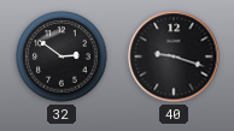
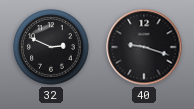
32: 2:51 -> 2:49
